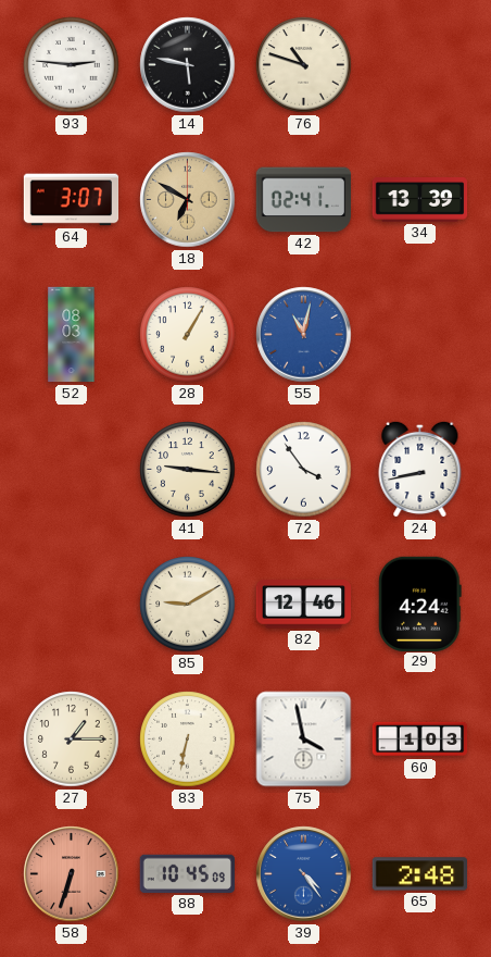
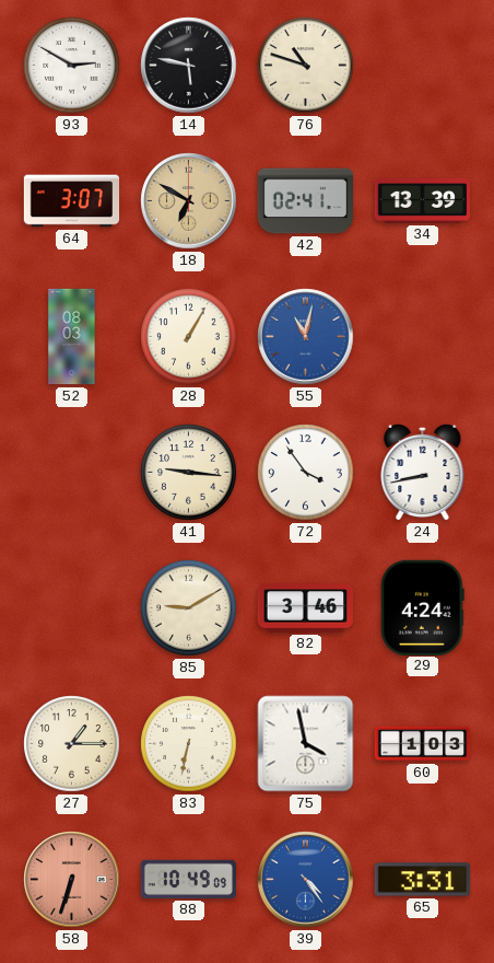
93: 2:46 -> 2:50
82: 12:46 -> 3:46
88: 10:45 -> 10:49
65: 2:48 -> 3:31
